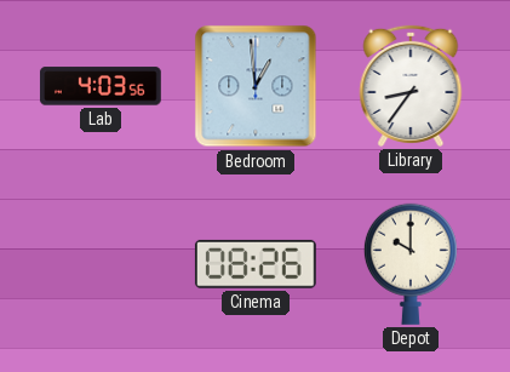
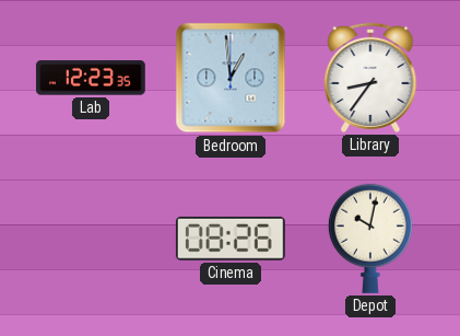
Lab: 4:03 -> 12:23
Depot: 10:00 -> 10:02
